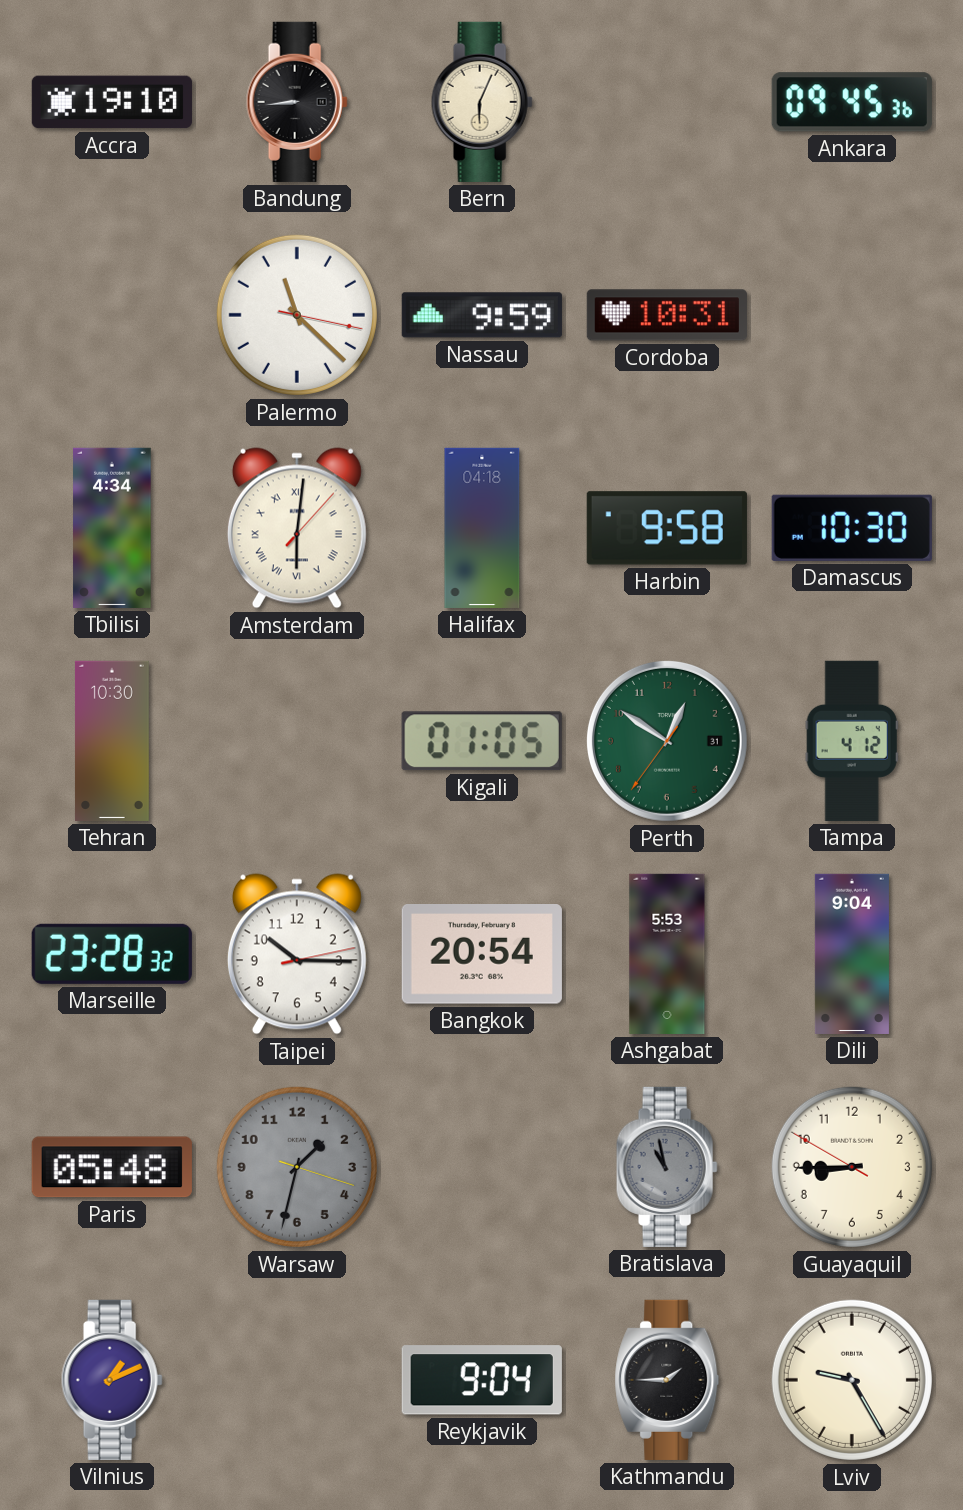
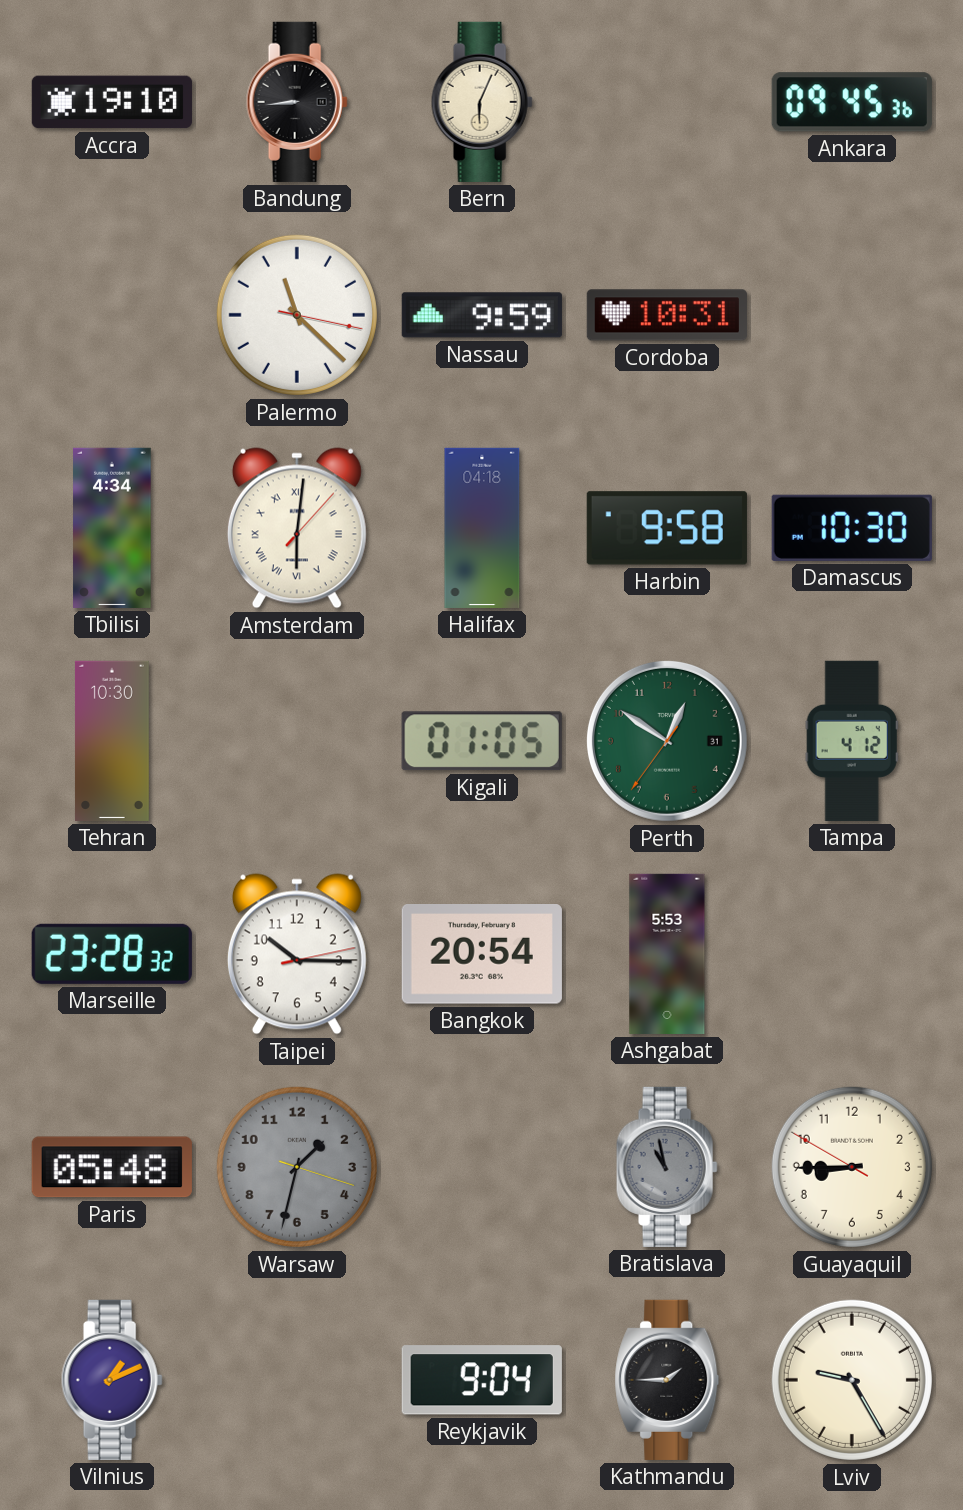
Dili: 9:04 -> none
